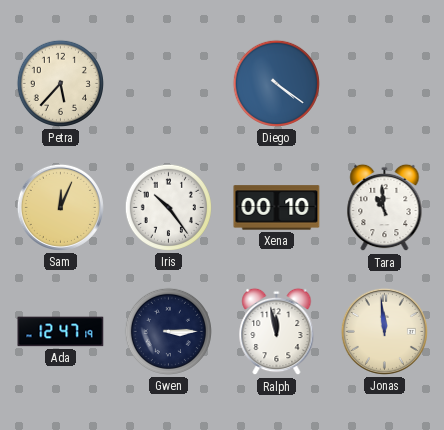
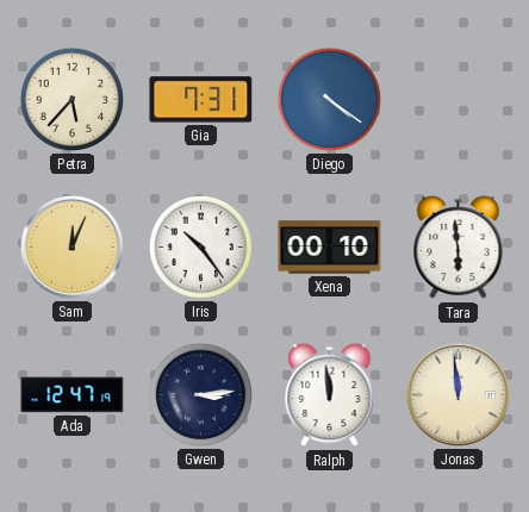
Gia: none -> 7:31
Tara: 10:59 -> 5:59
Gwen: 3:15 -> 3:14
Ralph: 11:58 -> 11:59
